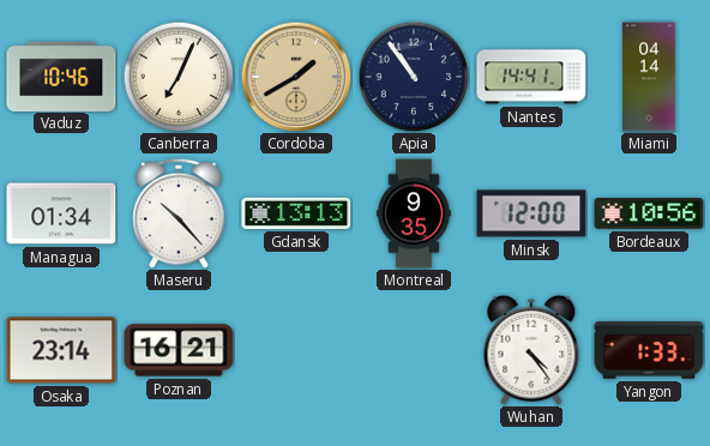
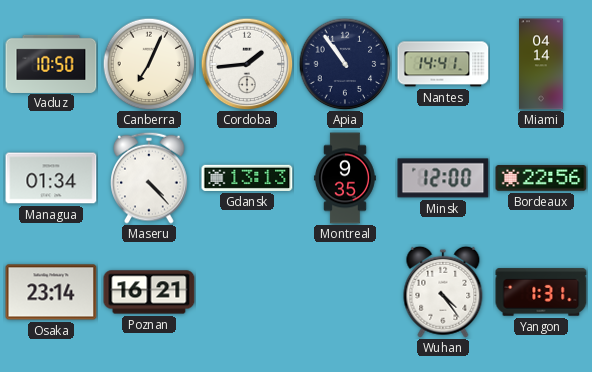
Vaduz: 10:46 -> 10:50
Cordoba: 1:40 -> 1:44
Cordoba dial: champagne -> white
Maseru: 10:23 -> 4:23
Bordeaux: 10:56 -> 22:56
Yangon: 1:33 -> 1:31
